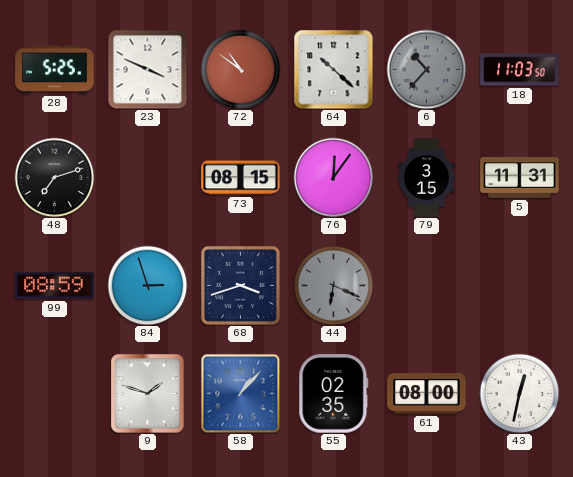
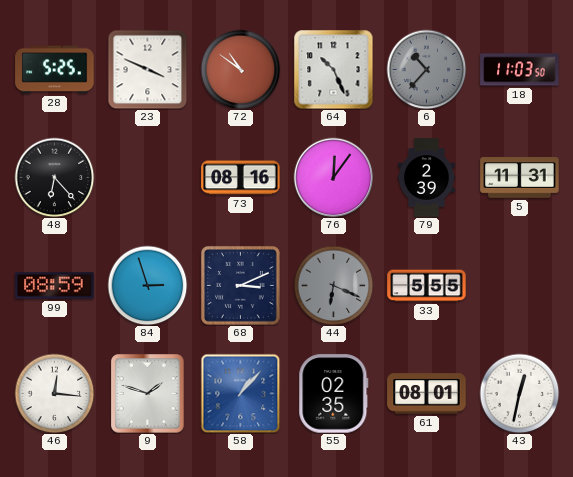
64: 10:22 -> 10:26
48: 7:12 -> 6:23
73: 08:15 -> 08:16
79: 3:15 -> 2:39
68: 3:42 -> 3:11
33: none -> 5:55
46: none -> 12:16
61: 08:00 -> 08:01
